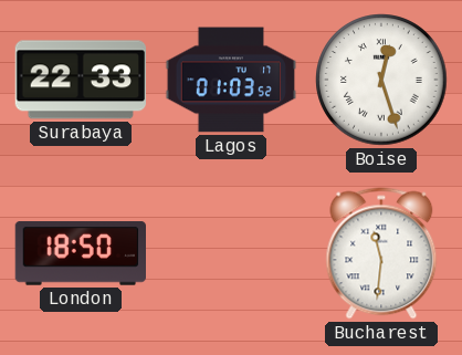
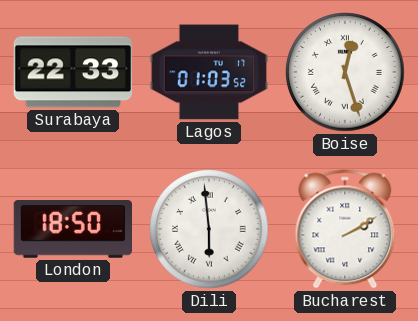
Dili: none -> 5:59
Bucharest: 11:31 -> 2:10
